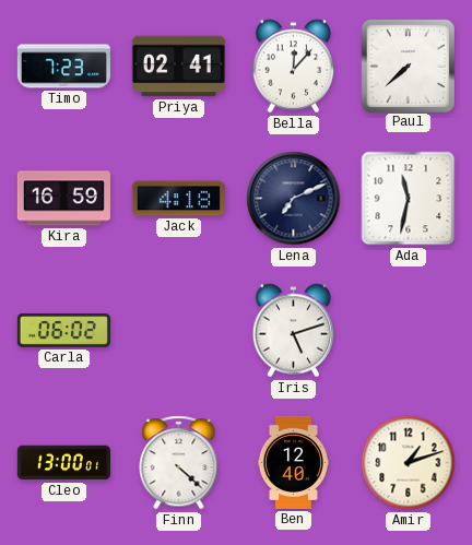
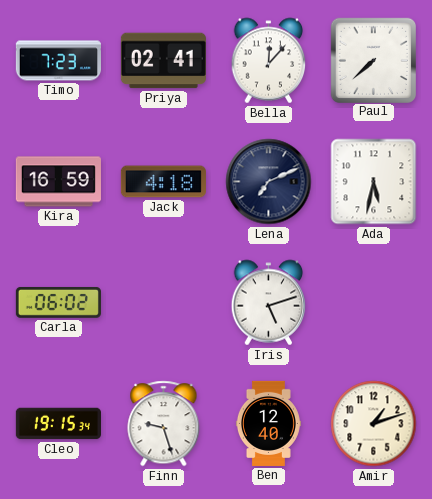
Ada: 11:32 -> 5:32
Cleo: 13:00 -> 19:15
Finn: 4:22 -> 9:27
